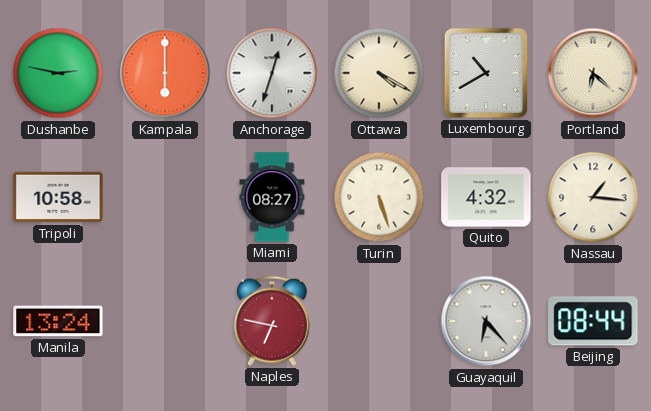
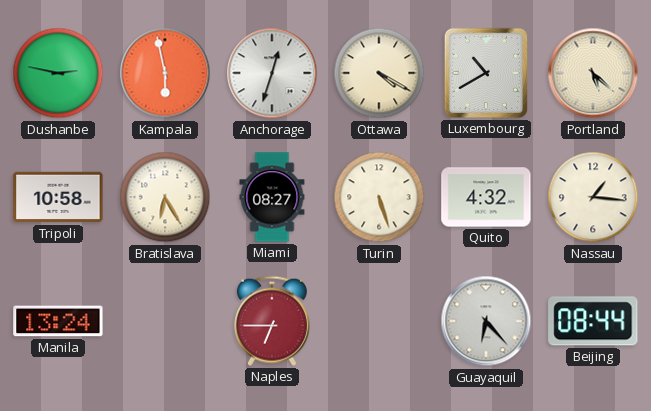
Kampala: 6:00 -> 5:58
Portland: 6:22 -> 5:22
Bratislava: none -> 6:25
Naples: 6:47 -> 6:45
